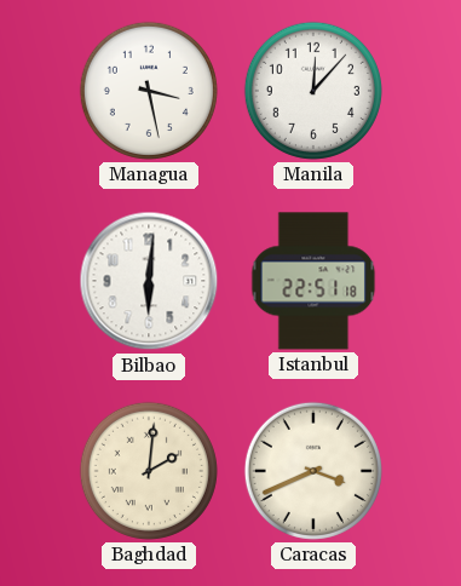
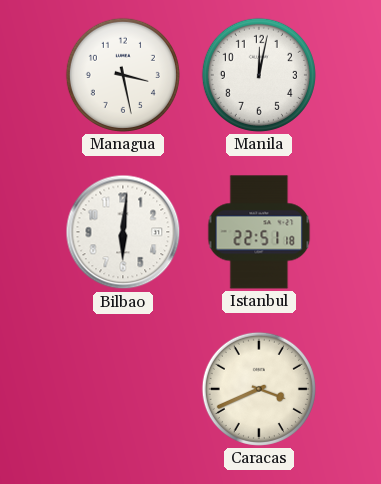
Manila: 12:07 -> 12:02
Baghdad: 2:01 -> none
